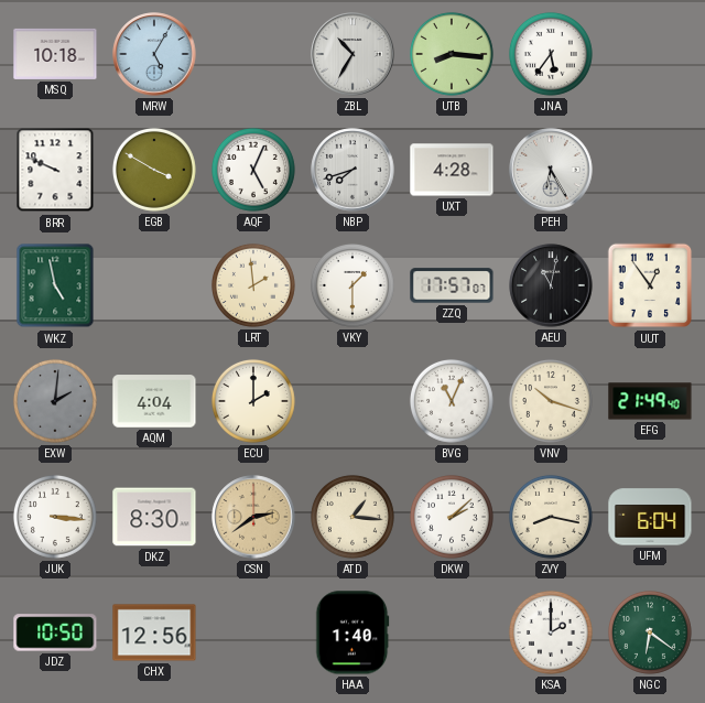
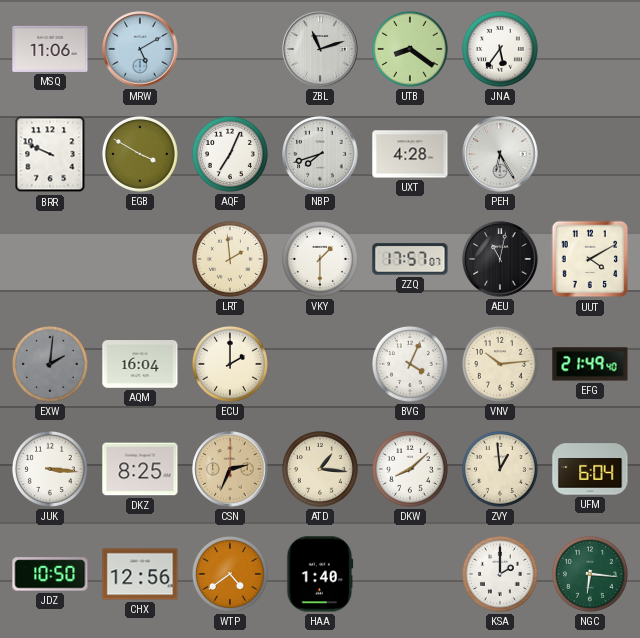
MSQ: 10:18 -> 11:06
MRW: 5:05 -> 5:10
ZBL: 10:35 -> 11:12
UTB: 8:16 -> 8:21
AQF: 5:04 -> 7:04
WKZ: 4:58 -> none
UUT: 12:54 -> 4:10
AQM: 4:04 -> 16:04
BVG: 11:04 -> 4:04
VNV: 10:18 -> 10:14
DKZ: 8:30 -> 8:25
CSN: 2:39 -> 2:34
DKW: 2:08 -> 8:08
ZVY: 8:17 -> 12:59
WTP: none -> 4:39
NGC: 6:21 -> 6:16
